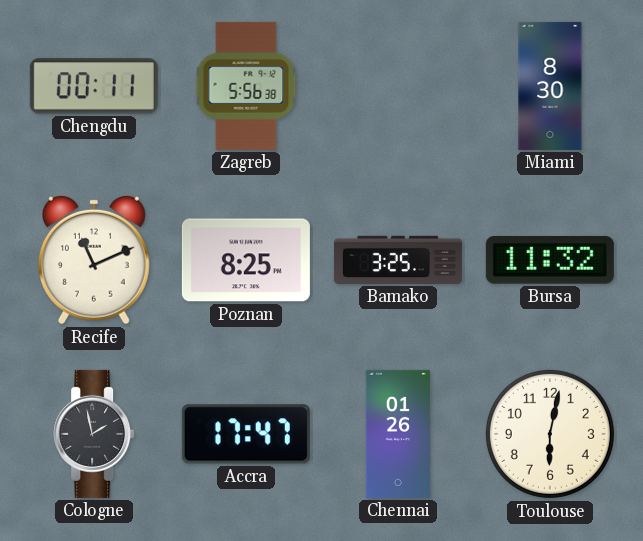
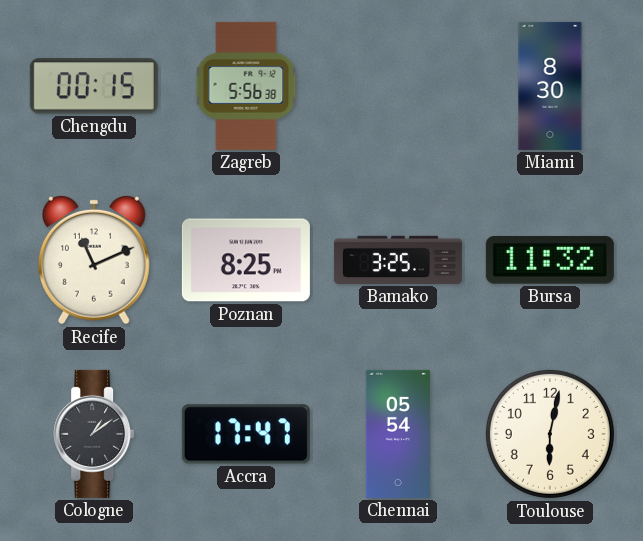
Chengdu: 00:11 -> 00:15
Cologne: 1:58 -> 1:09
Chennai: 01:26 -> 05:54
